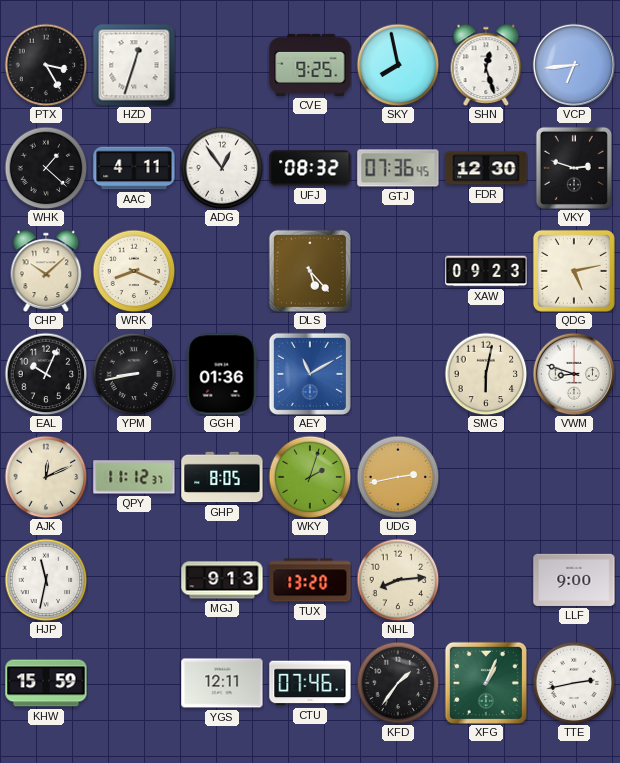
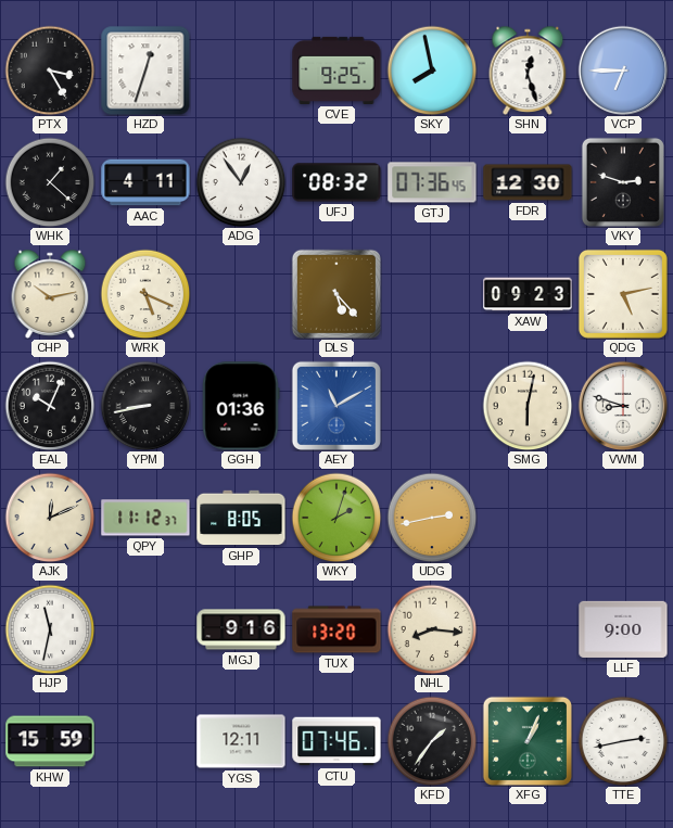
VCP: 6:44 -> 6:45
CHP: 10:08 -> 10:13
WRK: 8:19 -> 5:19
MGJ: 9:13 -> 9:16
NHL: 8:14 -> 8:16
